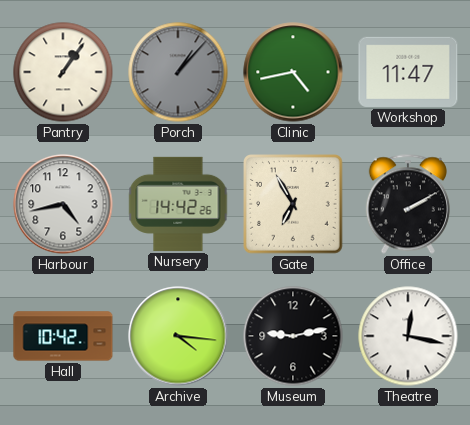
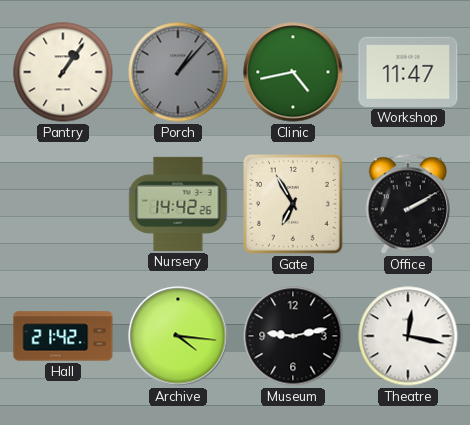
Harbour: 4:43 -> none
Hall: 10:42 -> 21:42
